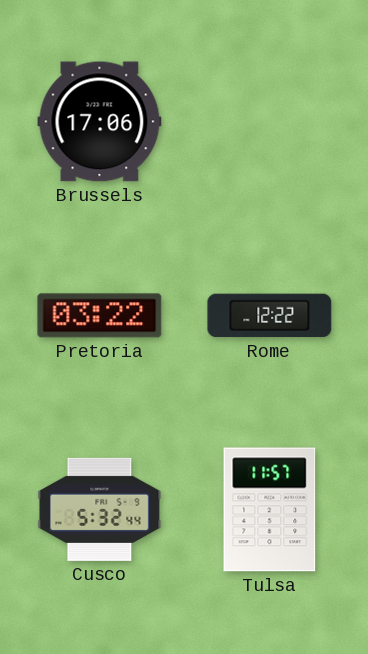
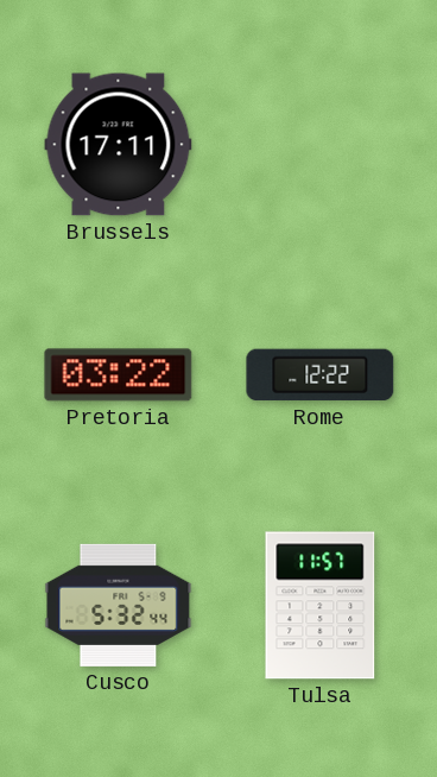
Brussels: 17:06 -> 17:11
